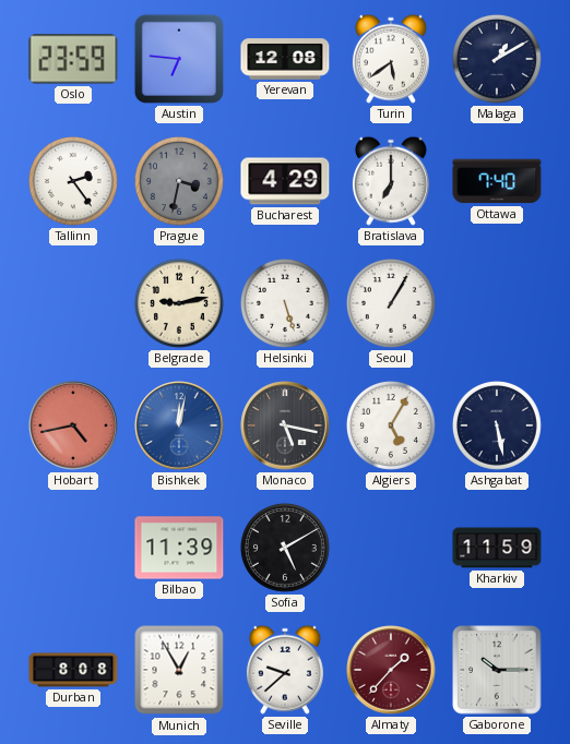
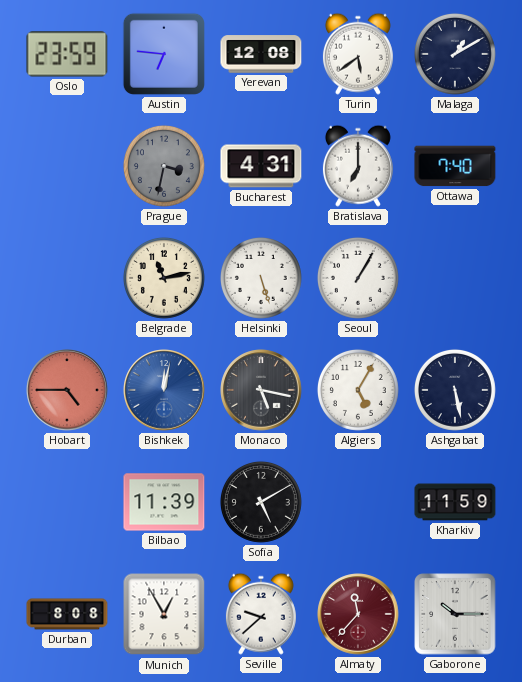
Tallinn: 2:24 -> none
Bucharest: 4:29 -> 4:31
Belgrade: 9:13 -> 11:13
Hobart: 4:43 -> 4:45
Almaty: 1:37 -> 11:37
